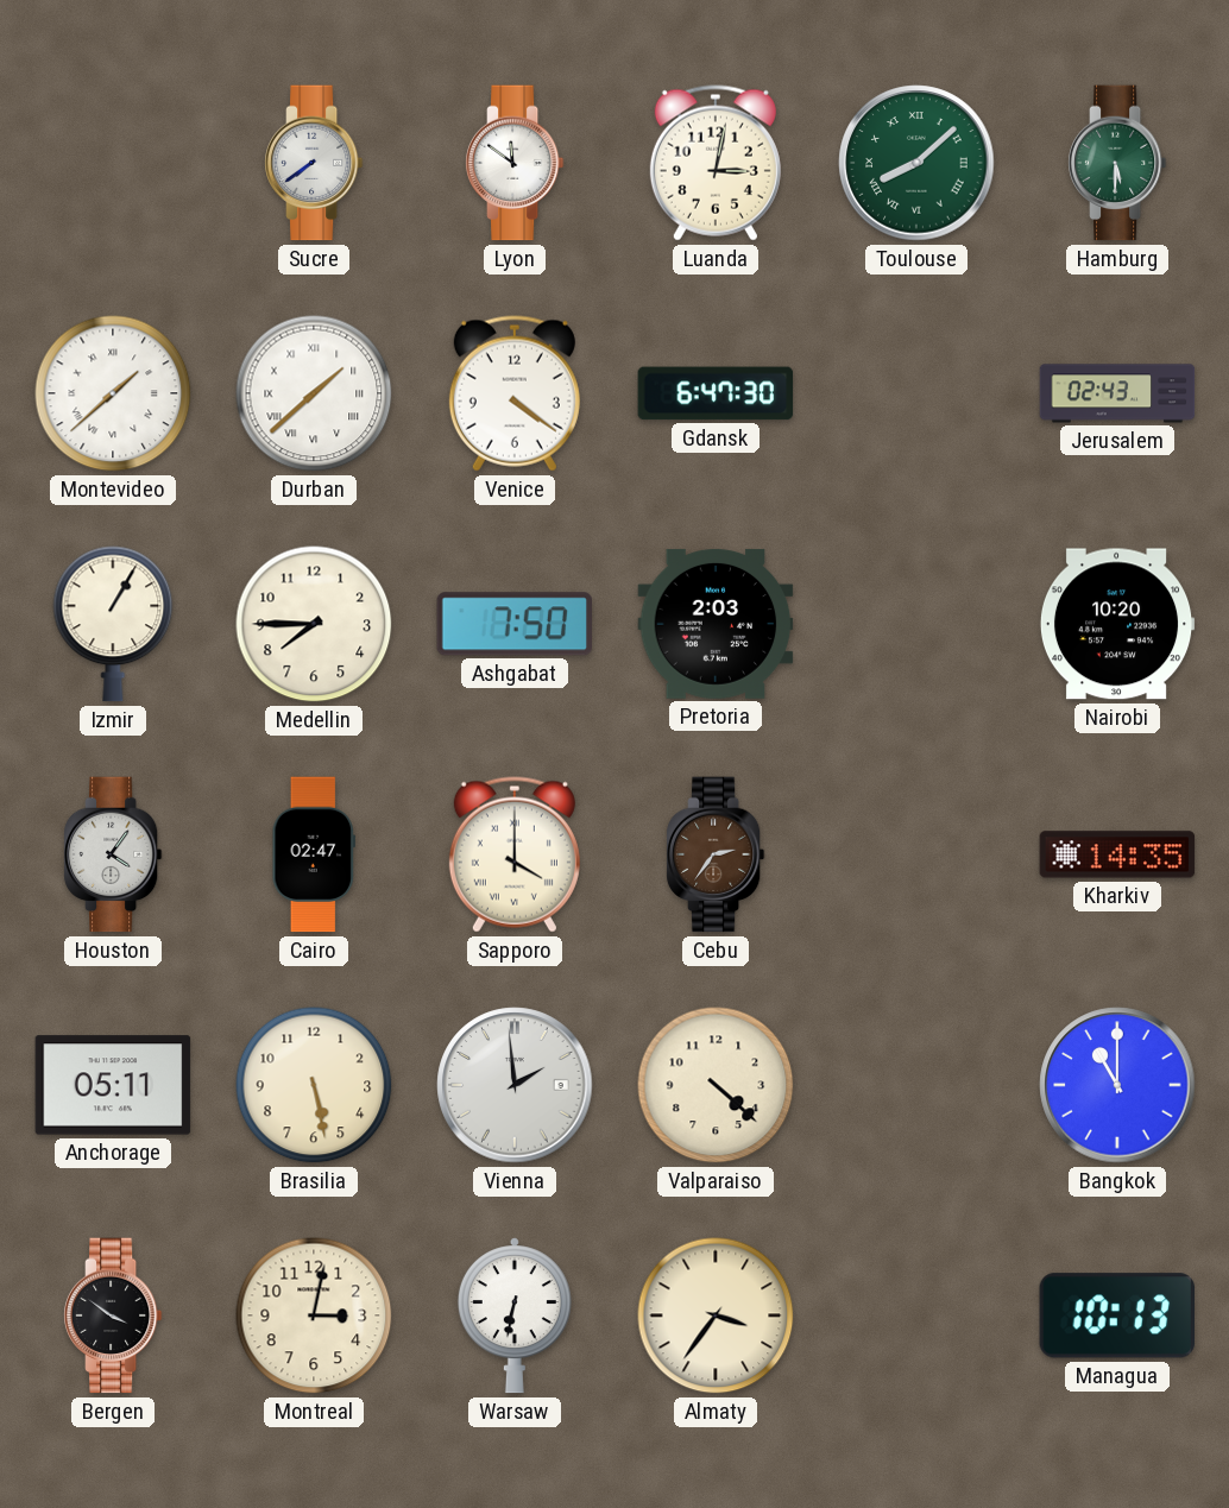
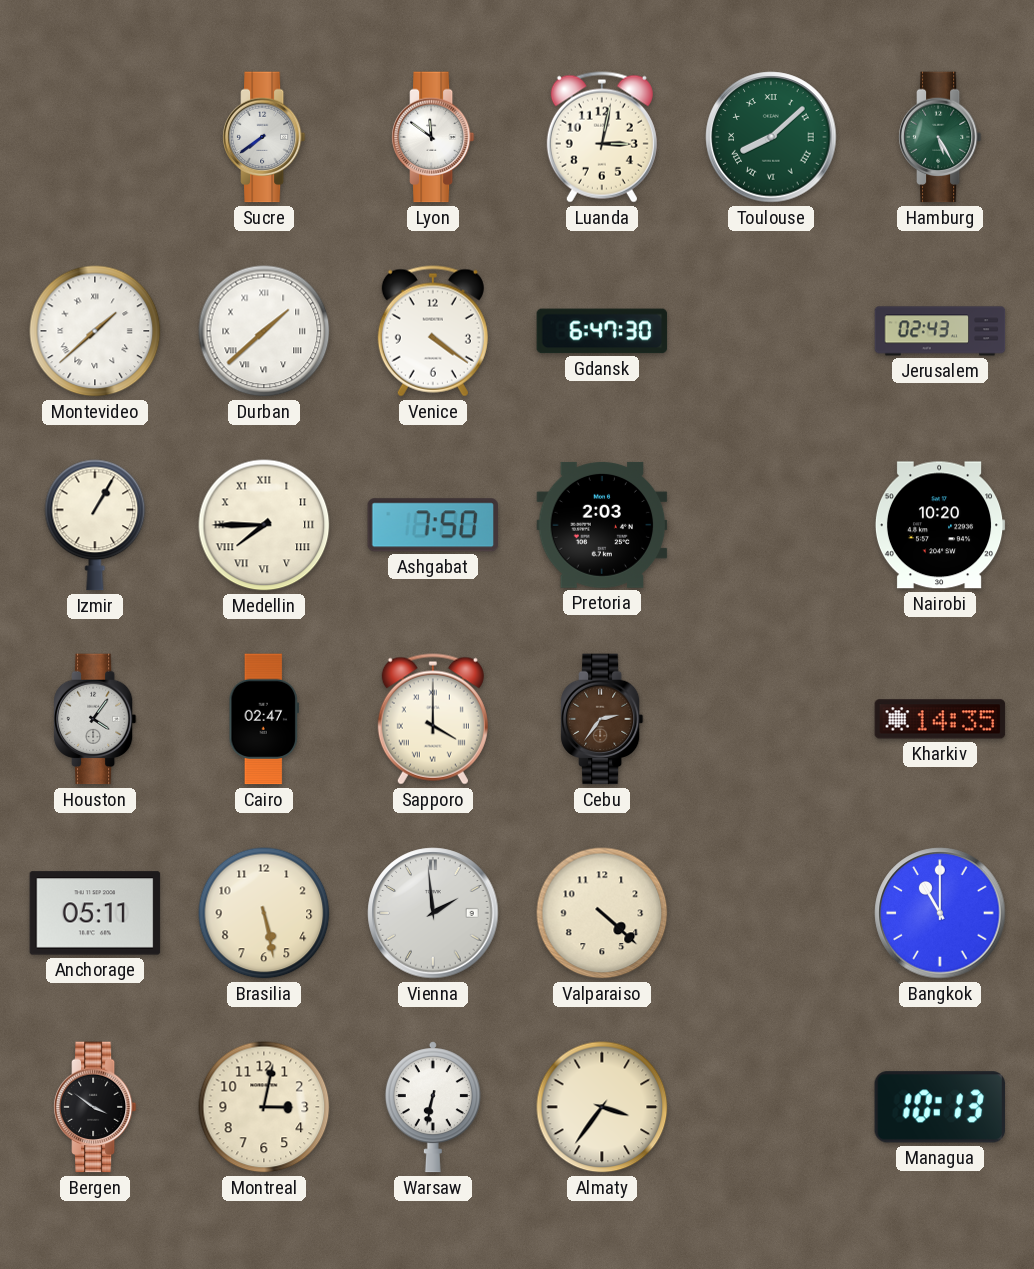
Hamburg: 5:30 -> 5:25
Medellin numerals: Arabic -> Roman
